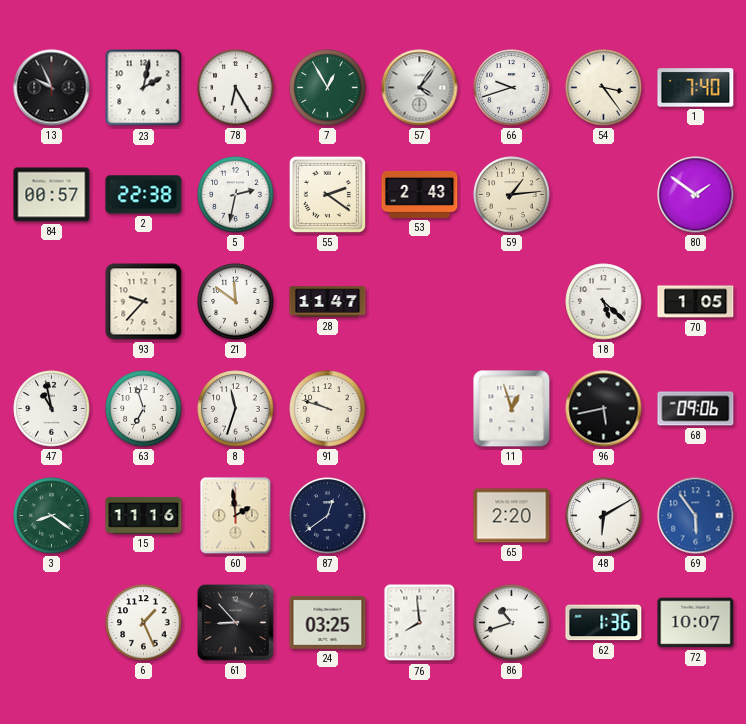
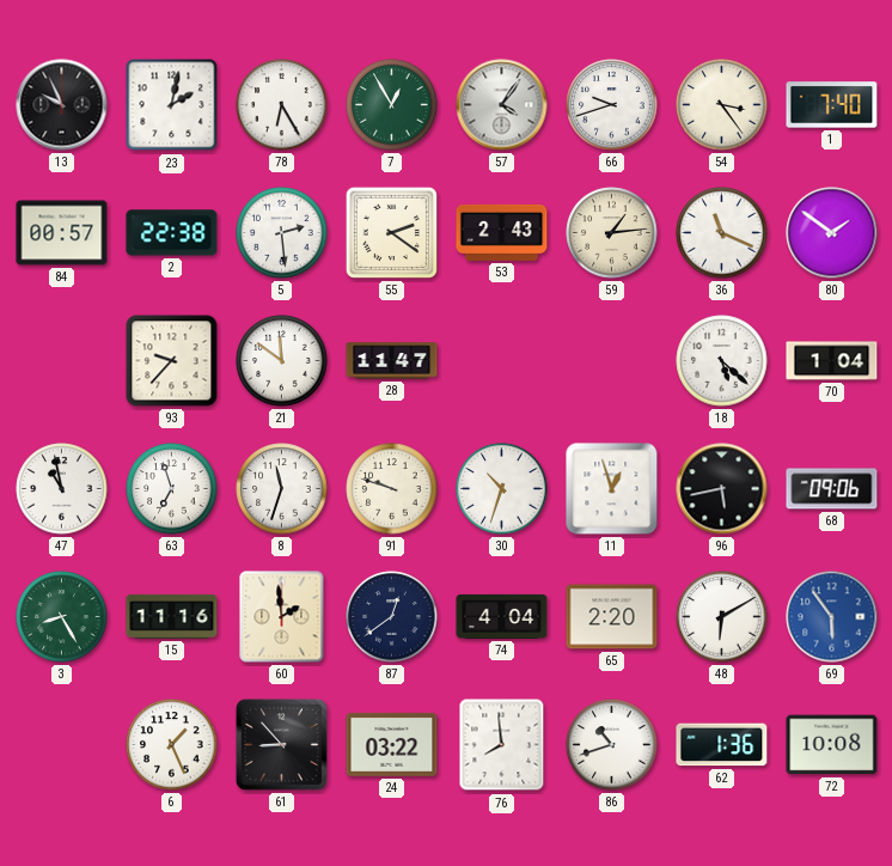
5: 2:32 -> 2:29
36: none -> 11:19
70: 1:05 -> 1:04
30: none -> 10:33
3: 8:21 -> 8:25
74: none -> 4:04
24: 03:25 -> 03:22
72: 10:07 -> 10:08
